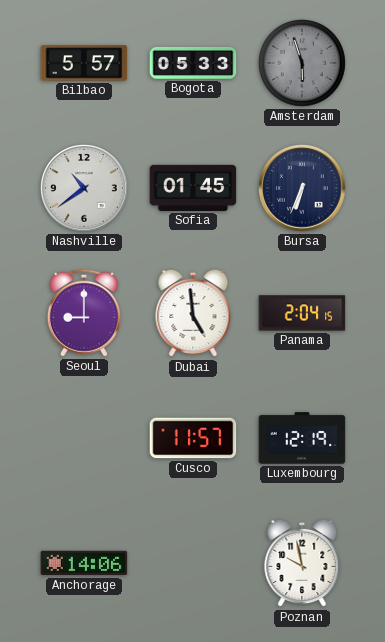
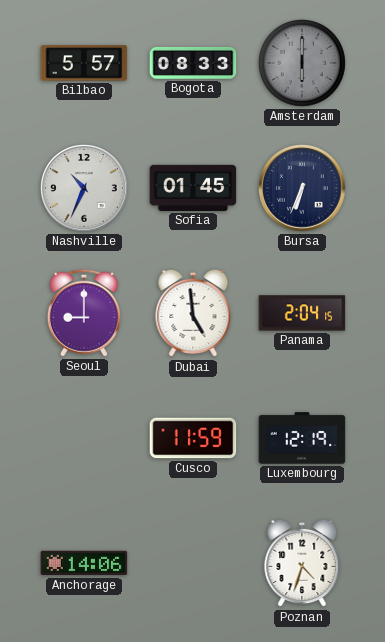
Bogota: 05:33 -> 08:33
Amsterdam: 5:57 -> 6:00
Nashville: 10:39 -> 10:34
Cusco: 11:57 -> 11:59
Poznan: 9:58 -> 4:33
